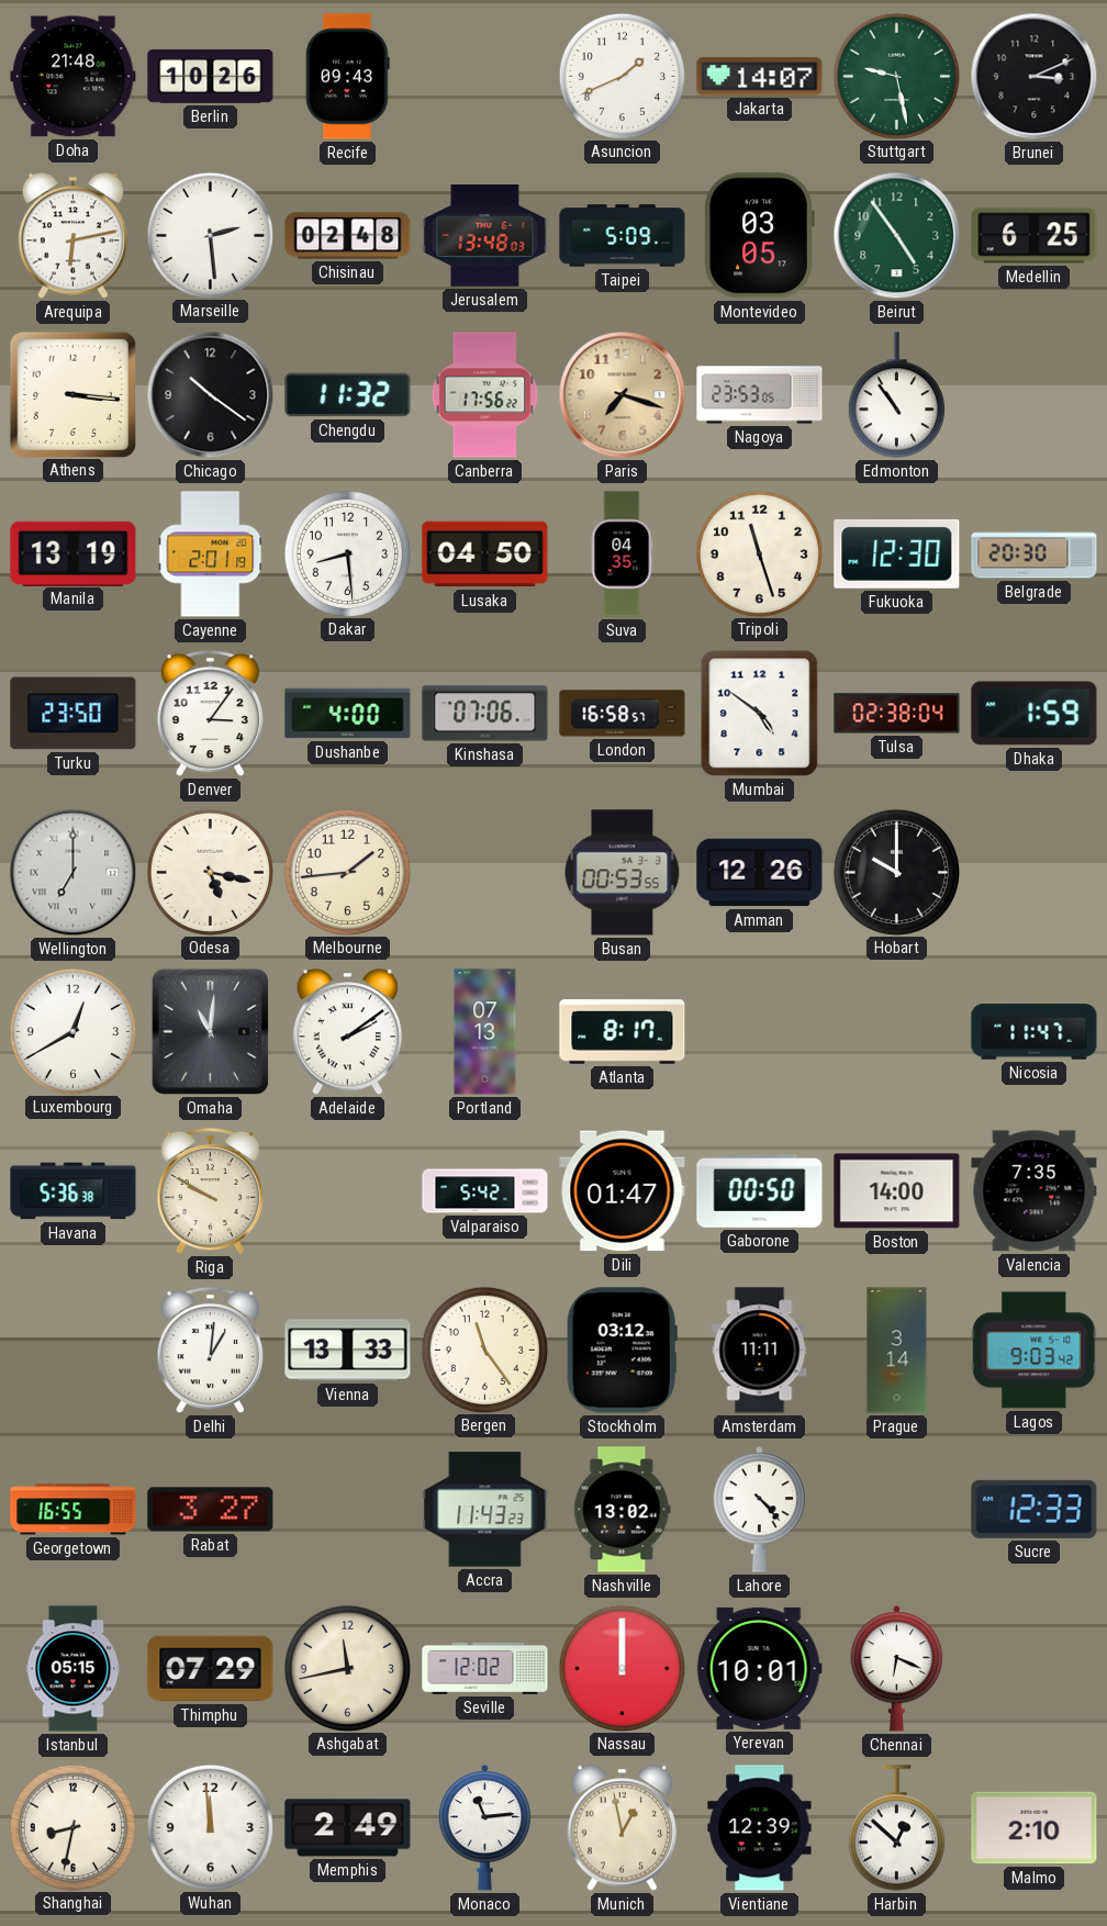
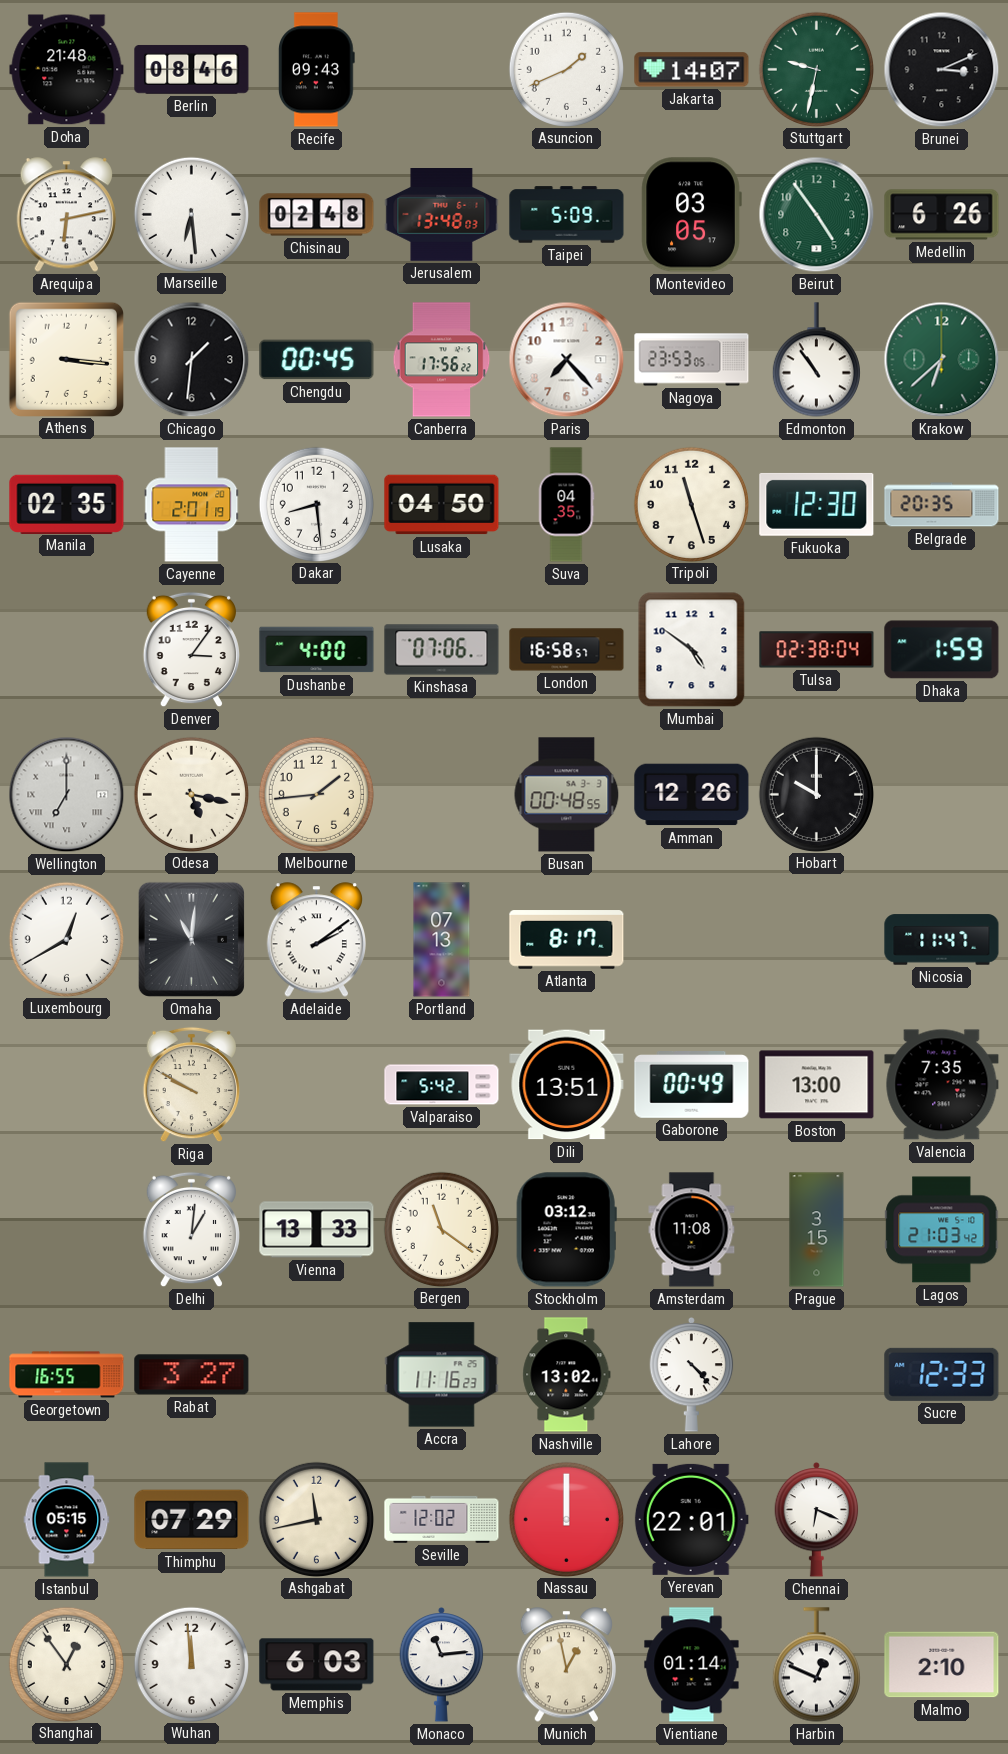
Berlin: 10:26 -> 08:46
Stuttgart: 9:28 -> 9:32
Marseille: 2:29 -> 6:29
Medellin: 6:25 -> 6:26
Chicago: 10:21 -> 1:31
Chengdu: 11:32 -> 00:45
Paris: 7:18 -> 7:23
Paris dial: champagne -> white
Krakow: none -> 6:38
Manila: 13:19 -> 02:35
Belgrade: 20:30 -> 20:35
Turku: 23:50 -> none
Busan: 00:53 -> 00:48
Havana: 5:36 -> none
Dili: 01:47 -> 13:51
Gaborone: 00:50 -> 00:49
Boston: 14:00 -> 13:00
Bergen: 11:24 -> 11:21
Amsterdam: 11:11 -> 11:08
Prague: 3:14 -> 3:15
Lagos: 9:03 -> 21:03
Accra: 11:43 -> 11:16
Yerevan: 10:01 -> 22:01
Shanghai: 8:32 -> 12:54
Memphis: 2:49 -> 6:03
Vientiane: 12:39 -> 01:14
Harbin: 12:52 -> 12:49
